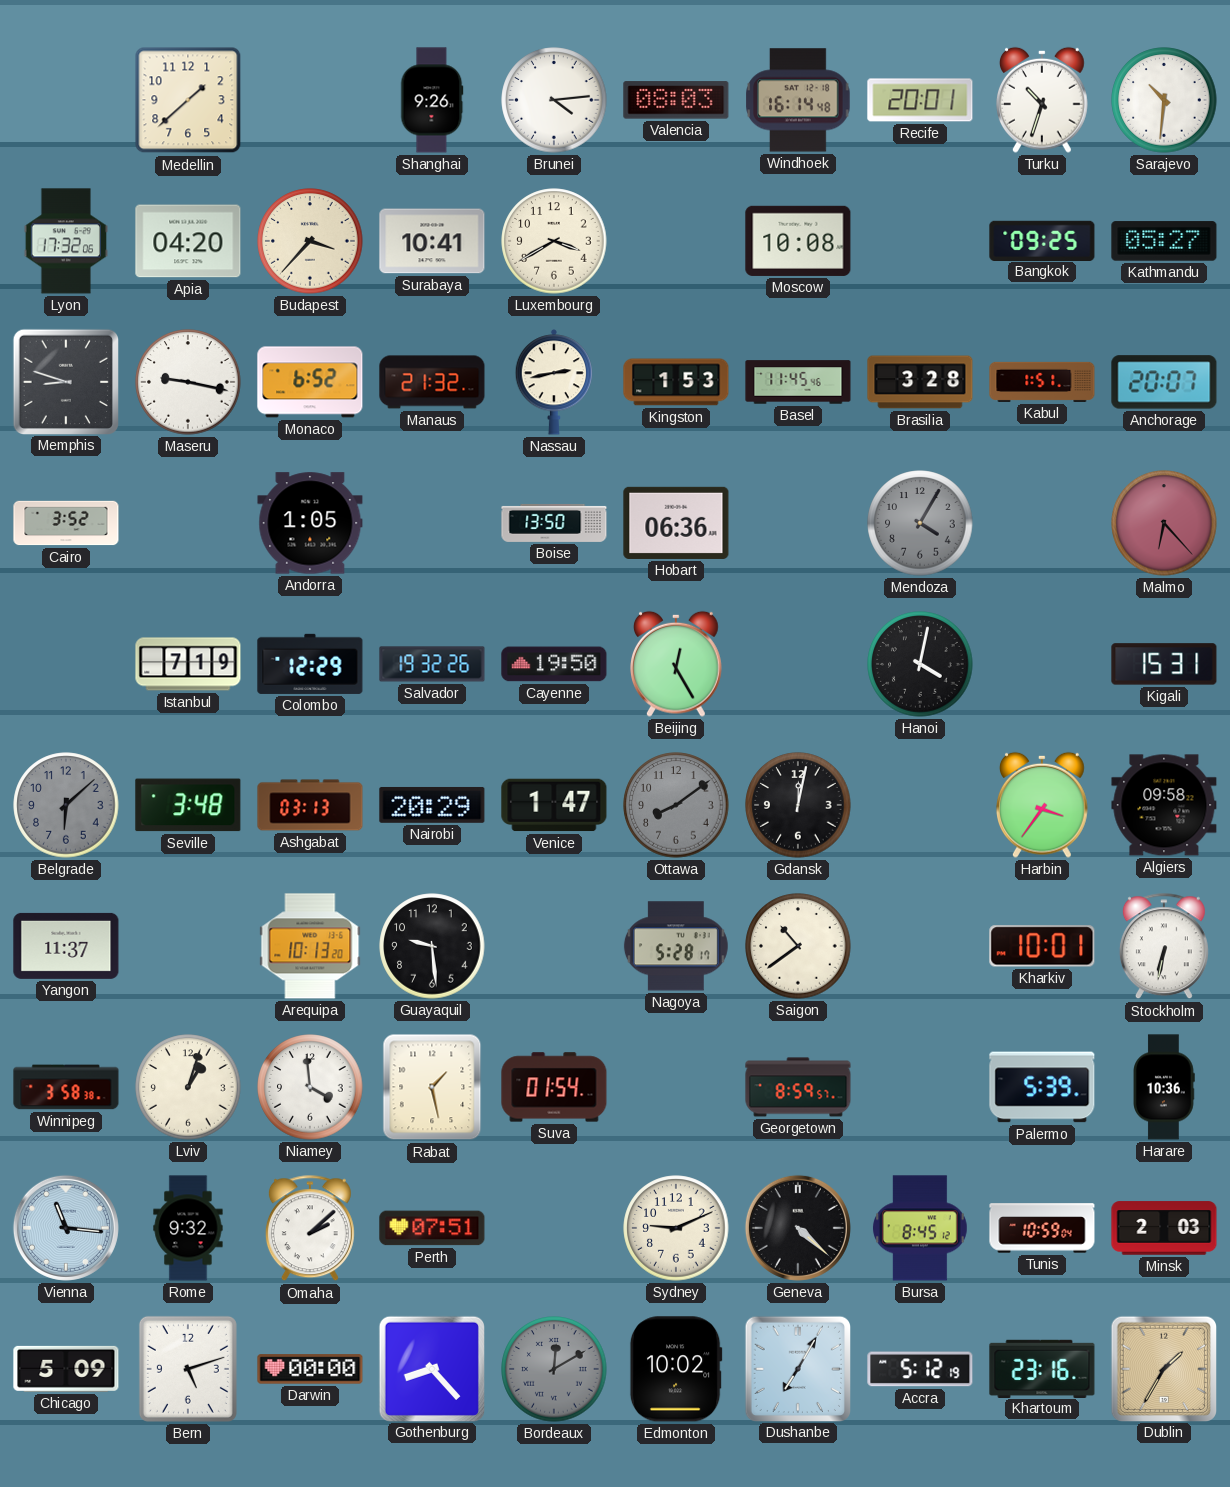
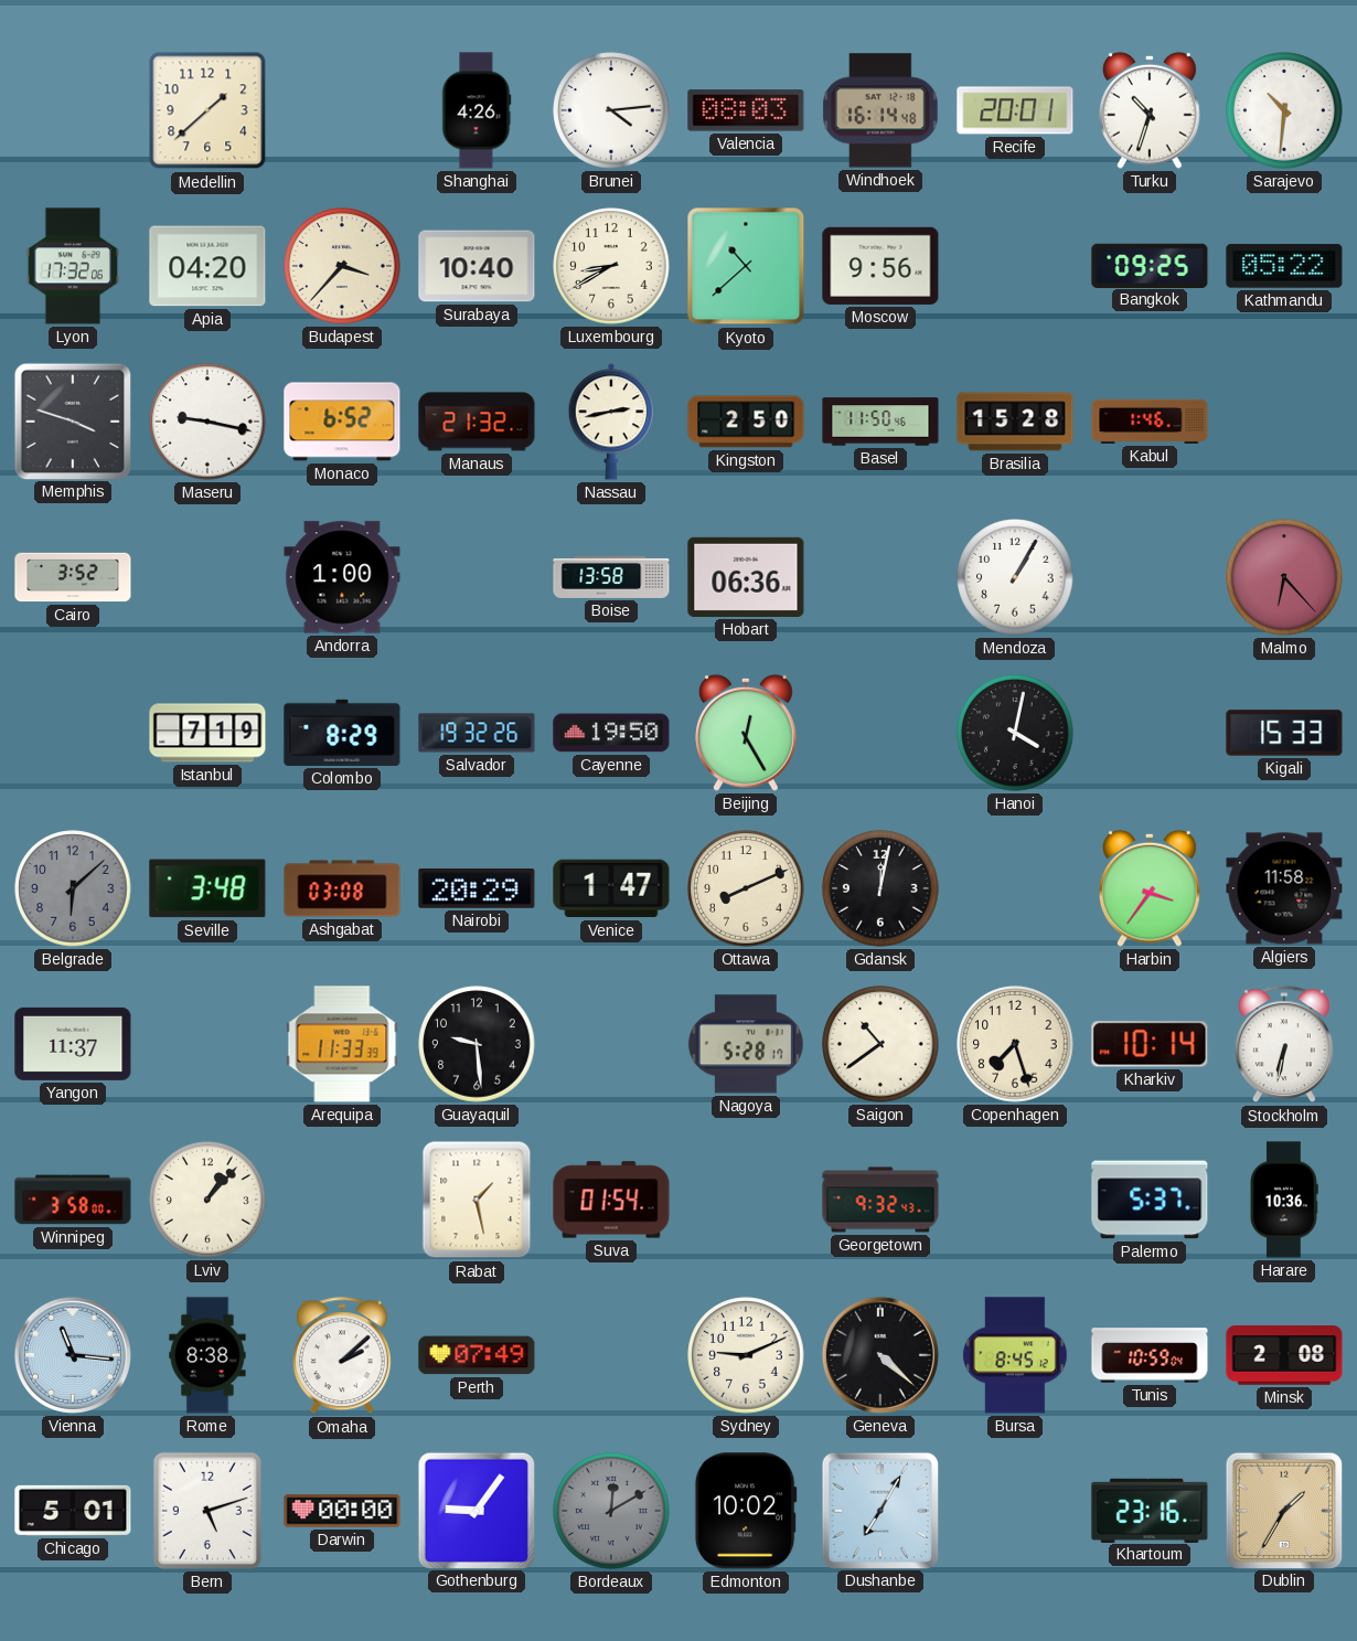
Shanghai: 9:26 -> 4:26
Surabaya: 10:41 -> 10:40
Luxembourg: 3:40 -> 8:40
Kyoto: none -> 10:38
Moscow: 10:08 -> 9:56
Kathmandu: 05:27 -> 05:22
Memphis: 8:48 -> 3:48
Kingston: 1:53 -> 2:50
Basel: 11:45 -> 11:50
Brasilia: 3:28 -> 15:28
Kabul: 1:51 -> 1:46
Anchorage: 20:07 -> none
Andorra: 1:05 -> 1:00
Boise: 13:50 -> 13:58
Mendoza: 4:05 -> 1:05
Mendoza dial: grey -> white
Colombo: 12:29 -> 8:29
Kigali: 15:31 -> 15:33
Ashgabat: 03:13 -> 03:08
Ottawa: 8:09 -> 8:11
Ottawa dial: grey -> cream
Algiers: 09:58 -> 11:58
Arequipa: 10:13 -> 11:33
Copenhagen: none -> 7:27
Kharkiv: 10:01 -> 10:14
Winnipeg: 3:58:38 -> 3:58:00
Lviv: 1:03 -> 1:07
Niamey: 3:59 -> none
Georgetown: 8:59 -> 9:32
Palermo: 5:39 -> 5:37
Rome: 9:32 -> 8:38
Perth: 07:51 -> 07:49
Minsk: 2:03 -> 2:08
Chicago: 5:09 -> 5:01
Gothenburg: 8:23 -> 9:06
Accra: 5:12 -> none
